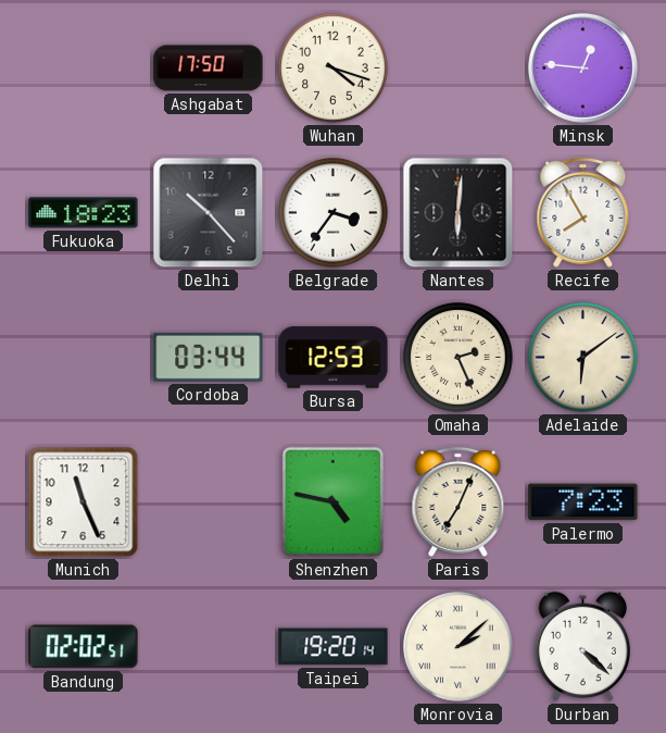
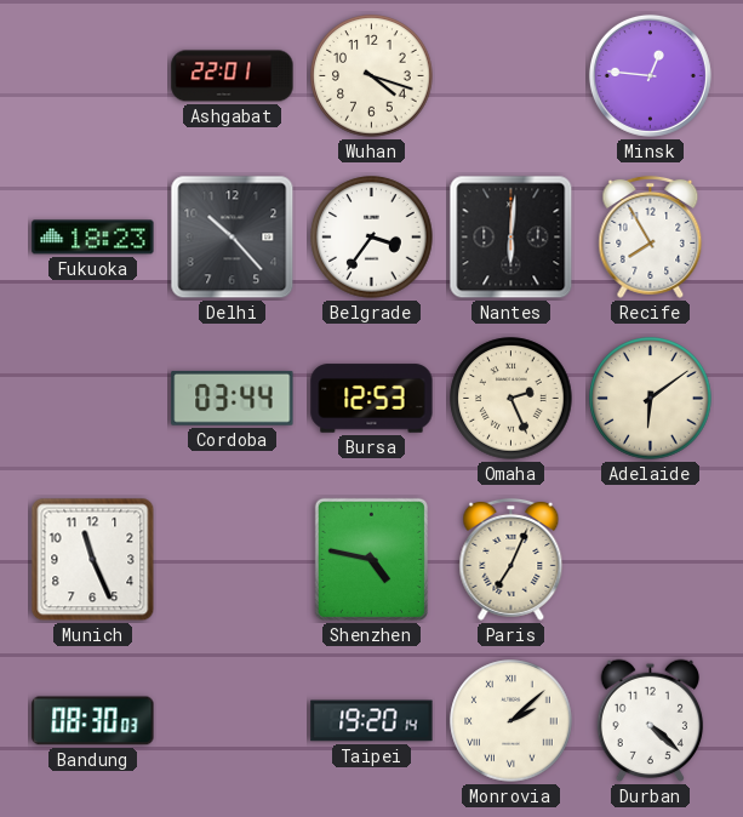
Ashgabat: 17:50 -> 22:01
Palermo: 7:23 -> none
Bandung: 02:02 -> 08:30
